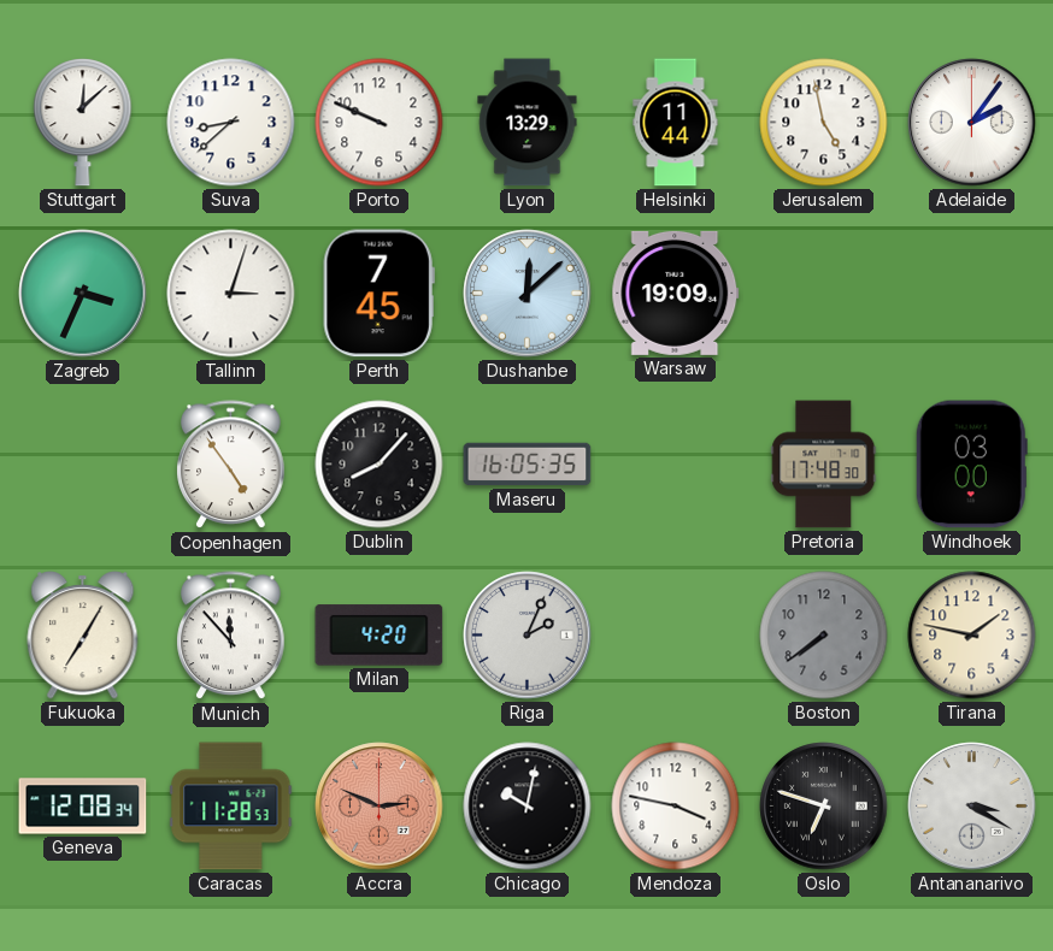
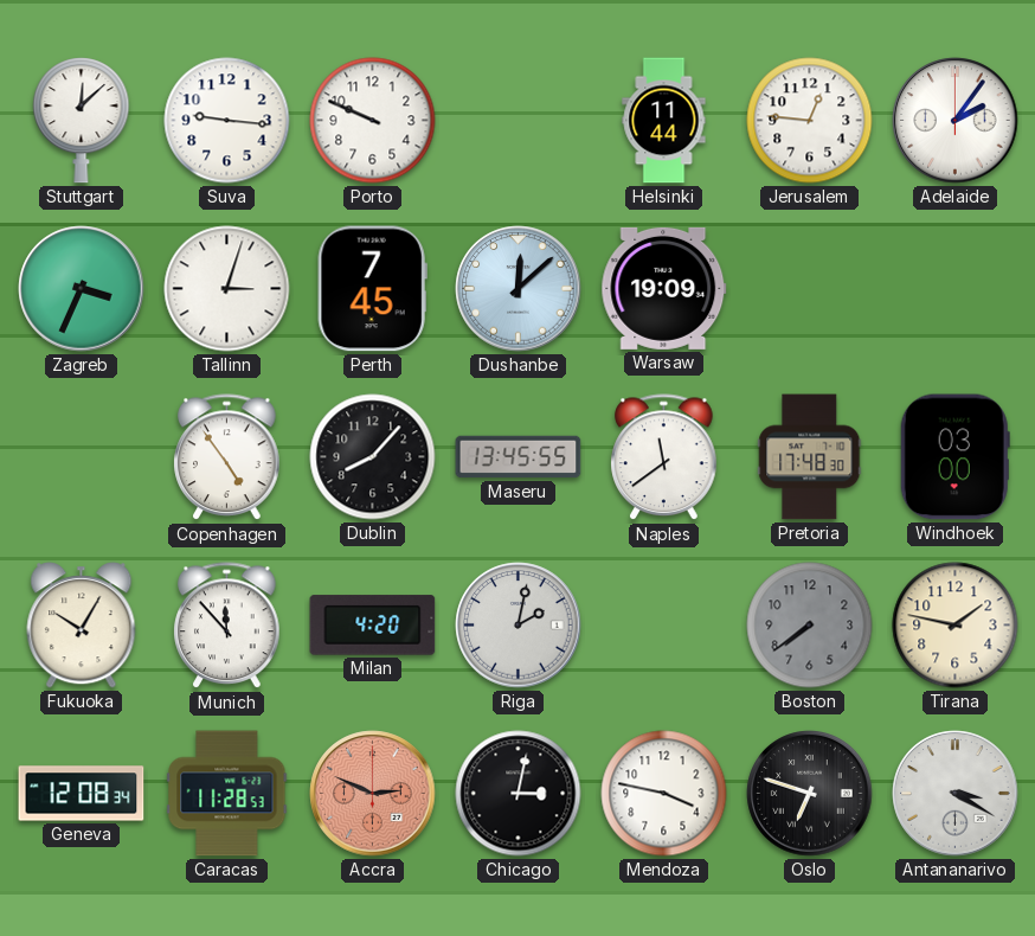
Suva: 8:38 -> 9:16
Lyon: 13:29 -> none
Jerusalem: 4:58 -> 12:46
Maseru: 16:05 -> 13:45
Naples: none -> 11:39
Fukuoka: 7:05 -> 10:05
Riga: 2:04 -> 2:02
Chicago: 10:02 -> 3:02
